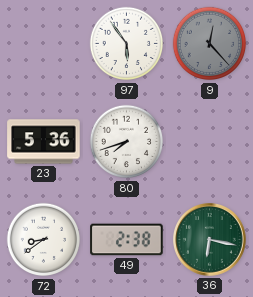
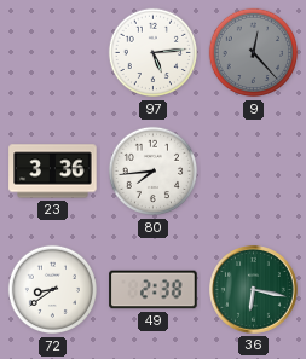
97: 5:54 -> 5:14
23: 5:36 -> 3:36
80: 7:42 -> 7:44
